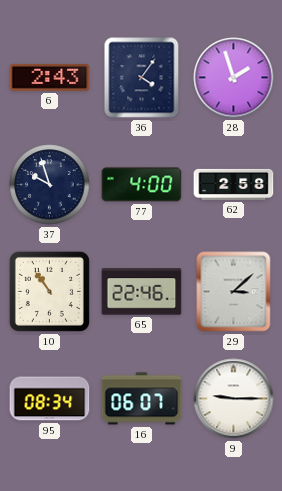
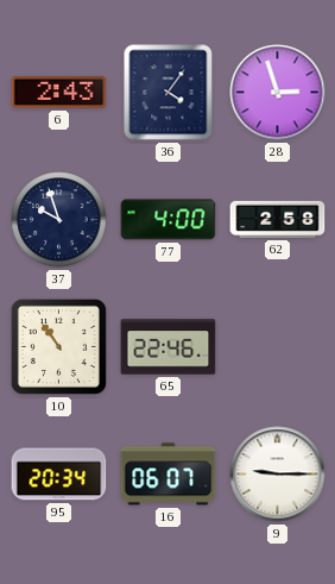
28: 1:57 -> 2:57
29: 3:08 -> none
95: 08:34 -> 20:34
